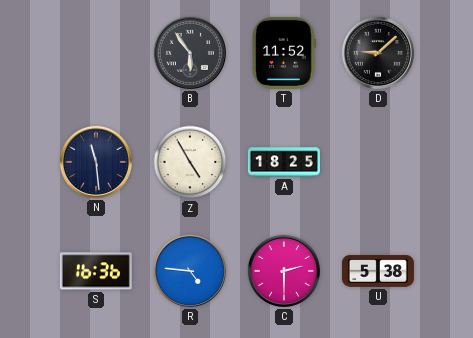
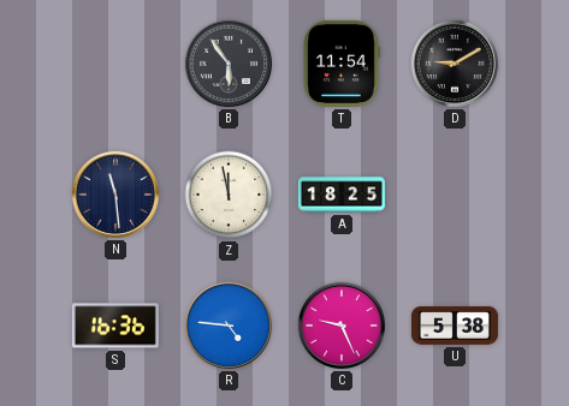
T: 11:52 -> 11:54
D: 9:08 -> 9:10
Z: 4:55 -> 11:58
C: 2:30 -> 9:26
